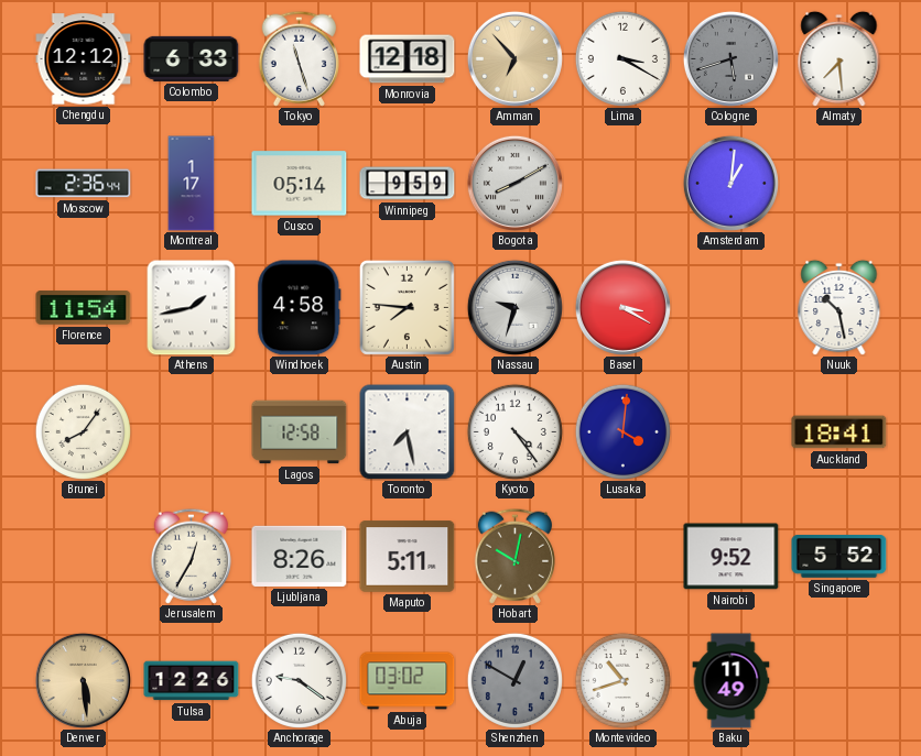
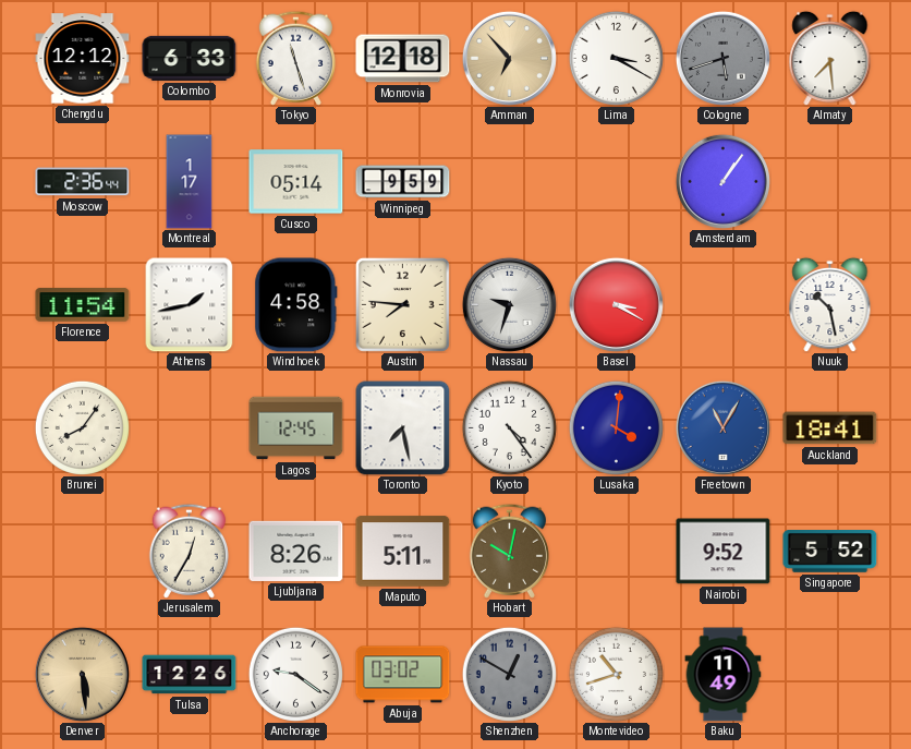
Bogota: 8:10 -> none
Amsterdam: 1:01 -> 1:06
Lagos: 12:58 -> 12:45
Freetown: none -> 11:05
